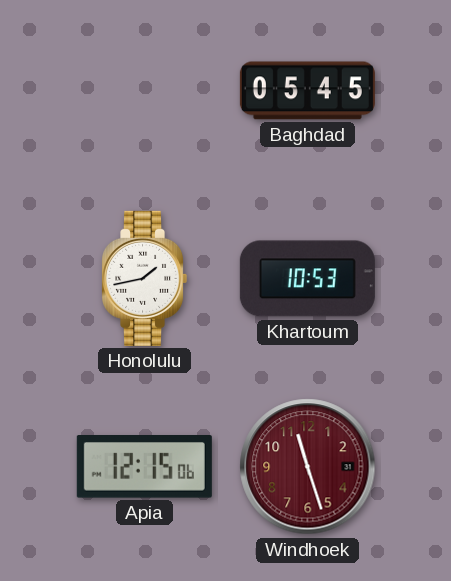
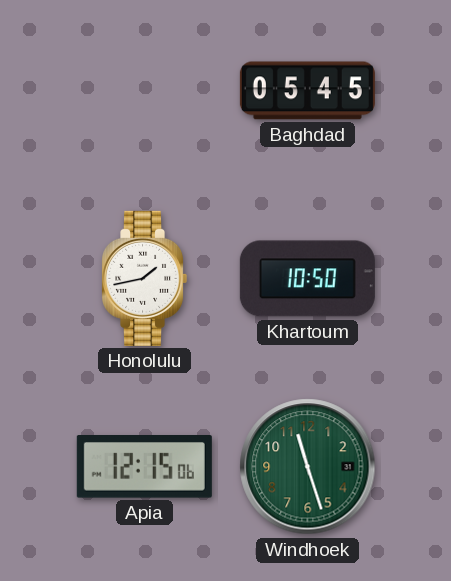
Khartoum: 10:53 -> 10:50
Windhoek dial: burgundy -> green
